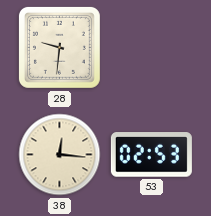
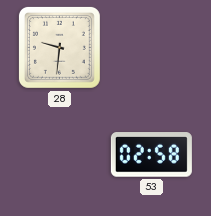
38: 12:16 -> none
53: 02:53 -> 02:58
